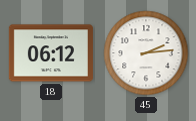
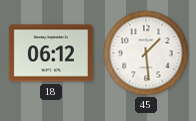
45: 2:14 -> 1:29
